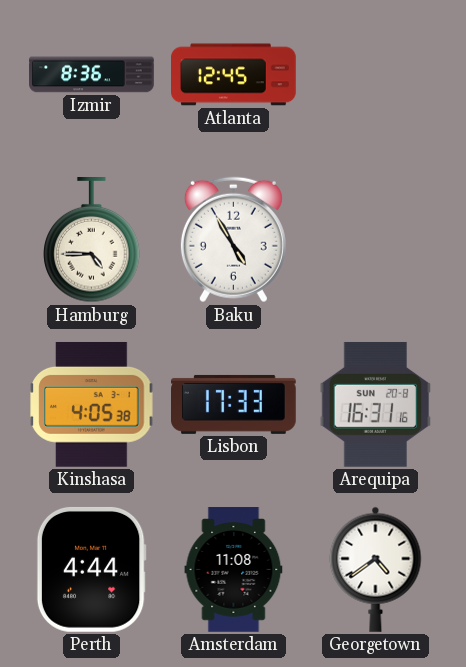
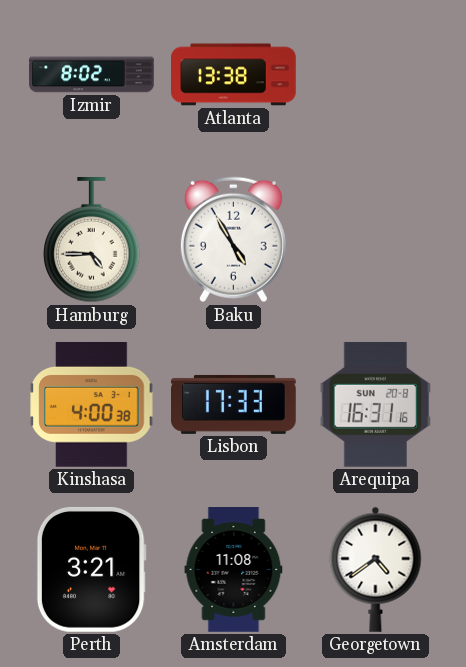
Izmir: 8:36 -> 8:02
Atlanta: 12:45 -> 13:38
Kinshasa: 4:05 -> 4:00
Perth: 4:44 -> 3:21
